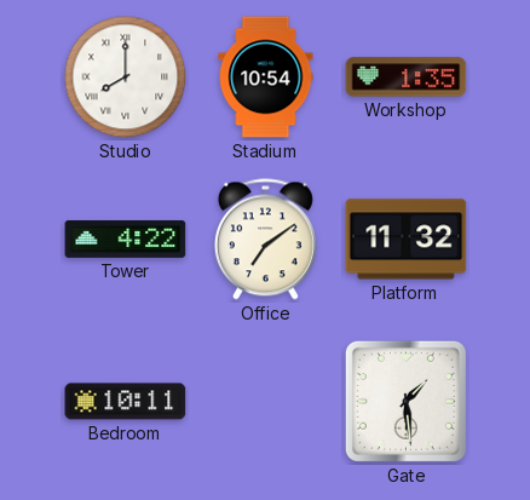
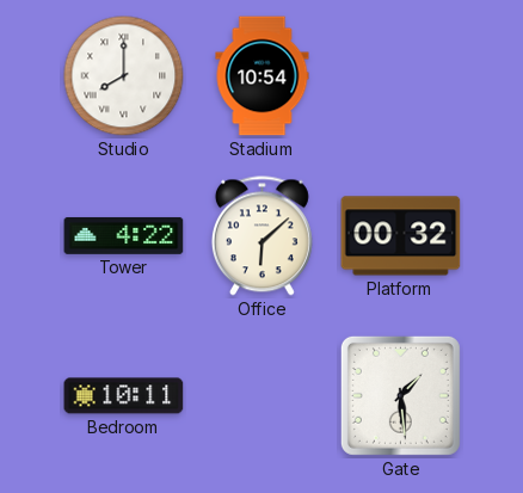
Workshop: 1:35 -> none
Office: 7:09 -> 6:08
Platform: 11:32 -> 00:32
